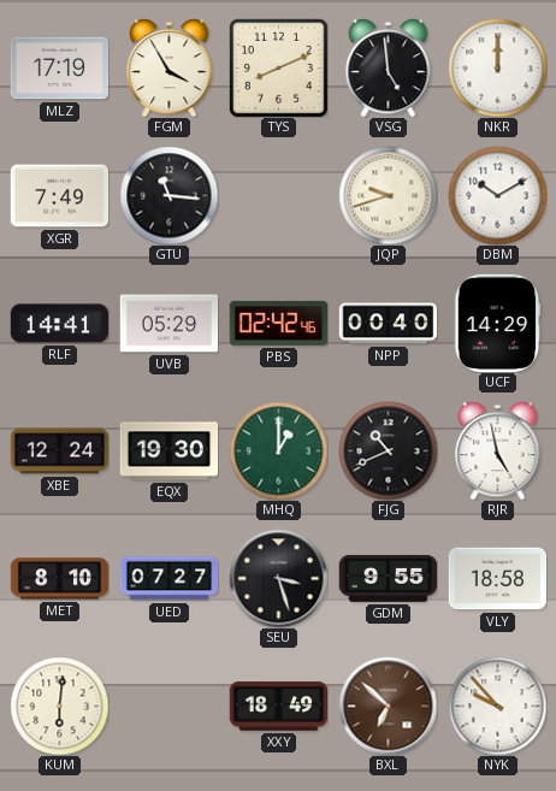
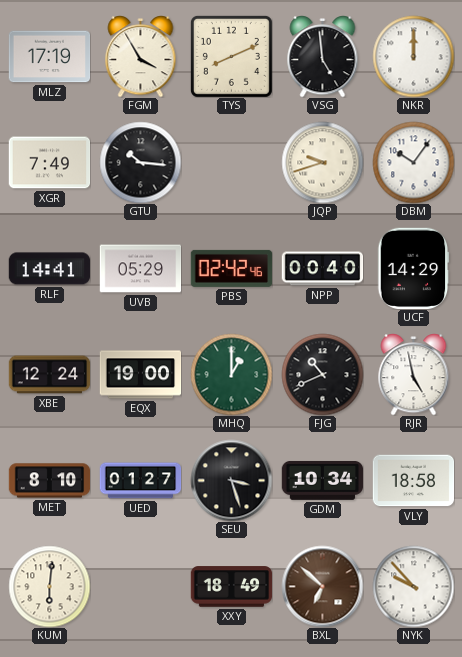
GTU: 11:16 -> 10:16
DBM: 10:10 -> 10:06
EQX: 19:30 -> 19:00
UED: 07:27 -> 01:27
GDM: 9:55 -> 10:34
